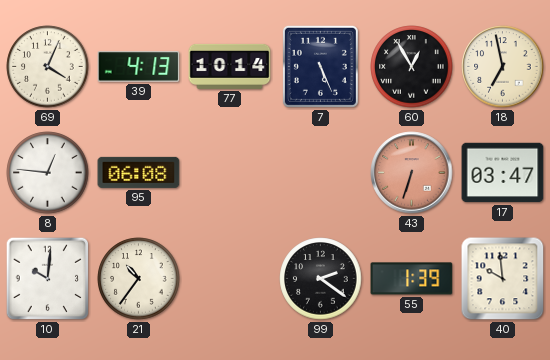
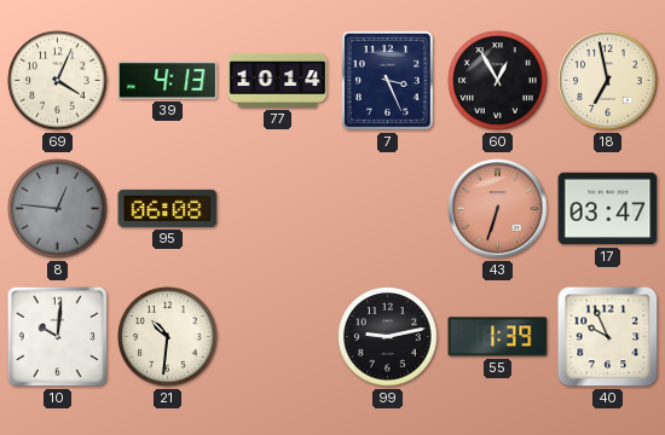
7: 5:26 -> 3:26
8 dial: white -> grey
21: 10:36 -> 10:31
99: 2:21 -> 9:13
40: 9:59 -> 9:56
